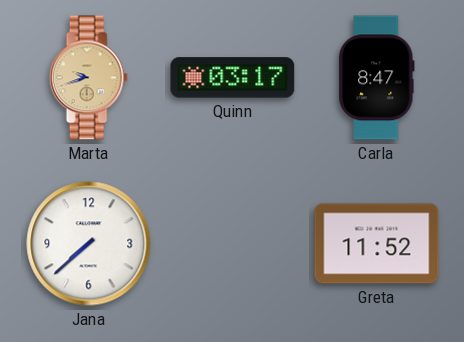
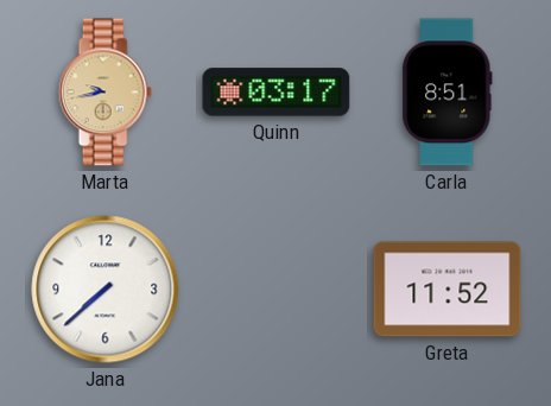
Marta: 9:42 -> 9:43
Carla: 8:47 -> 8:51
